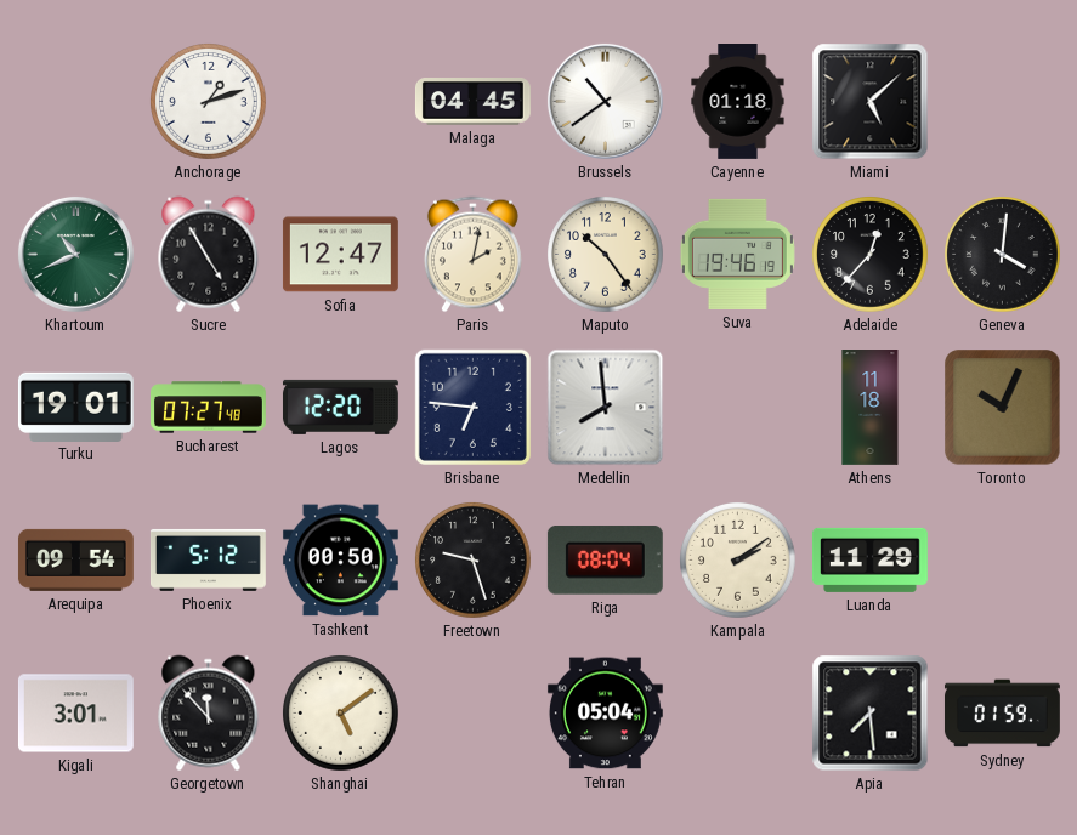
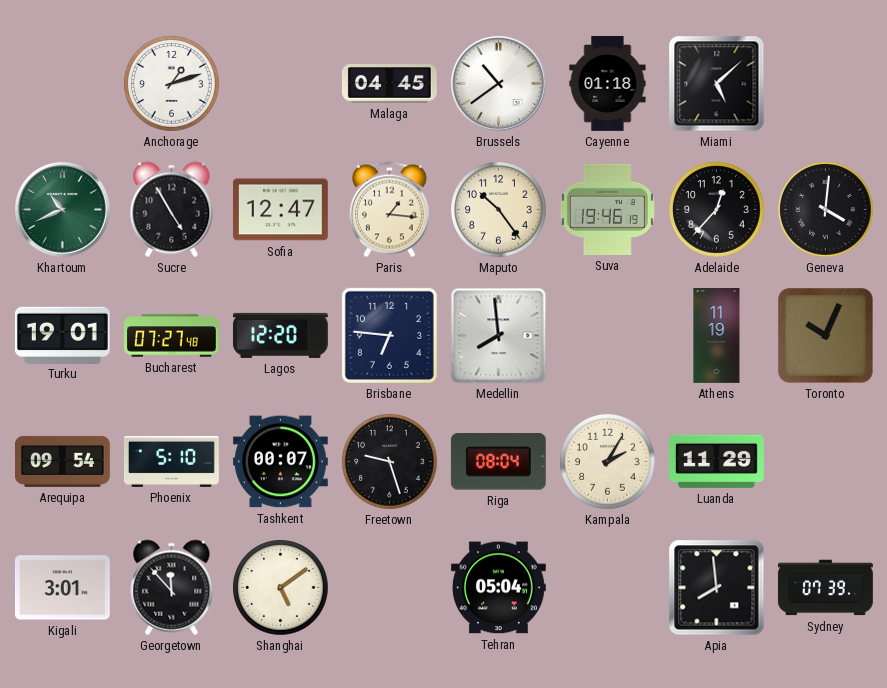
Paris: 2:02 -> 1:16
Athens: 11:18 -> 11:19
Phoenix: 5:12 -> 5:10
Tashkent: 00:50 -> 00:07
Kampala: 2:09 -> 2:05
Apia: 7:29 -> 7:59
Sydney: 01:59 -> 07:39
